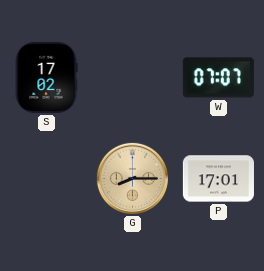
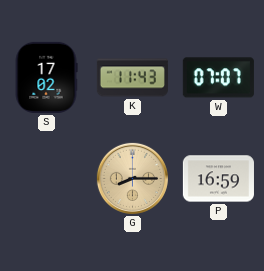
K: none -> 11:43
P: 17:01 -> 16:59
